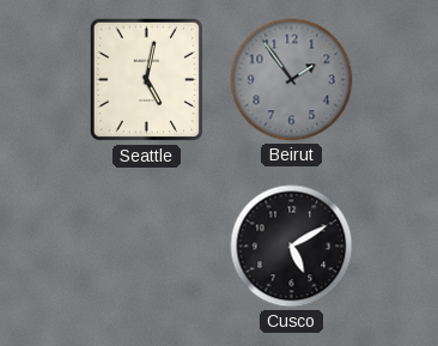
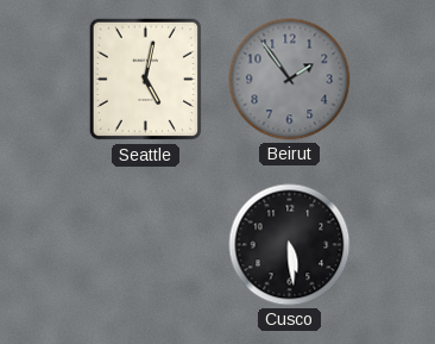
Cusco: 5:10 -> 5:29
